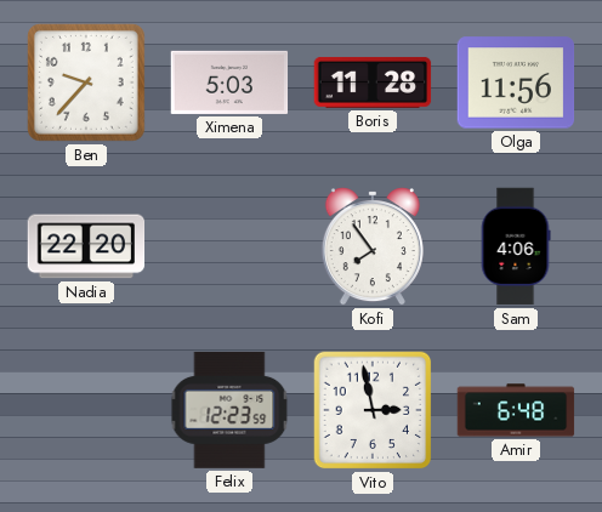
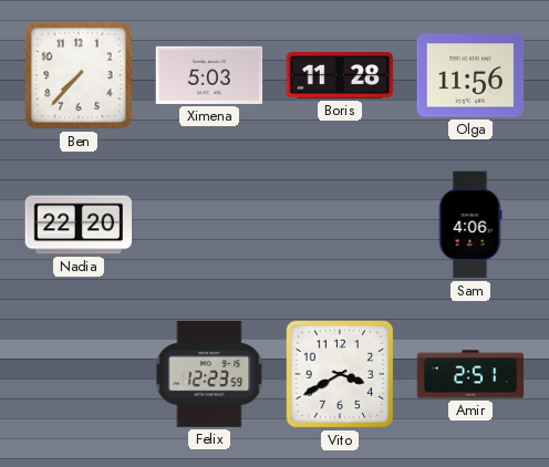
Ben: 9:37 -> 7:37
Kofi: 7:54 -> none
Vito: 2:58 -> 3:40
Amir: 6:48 -> 2:51
